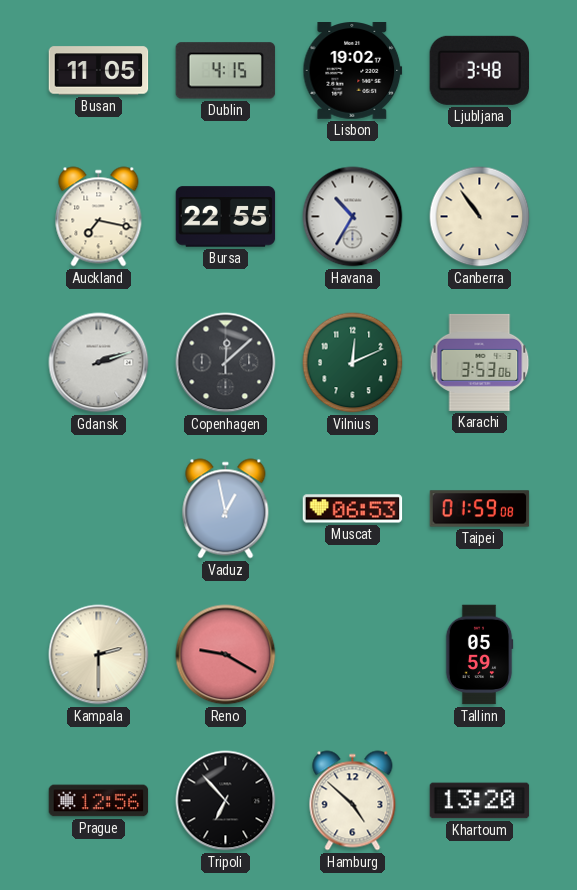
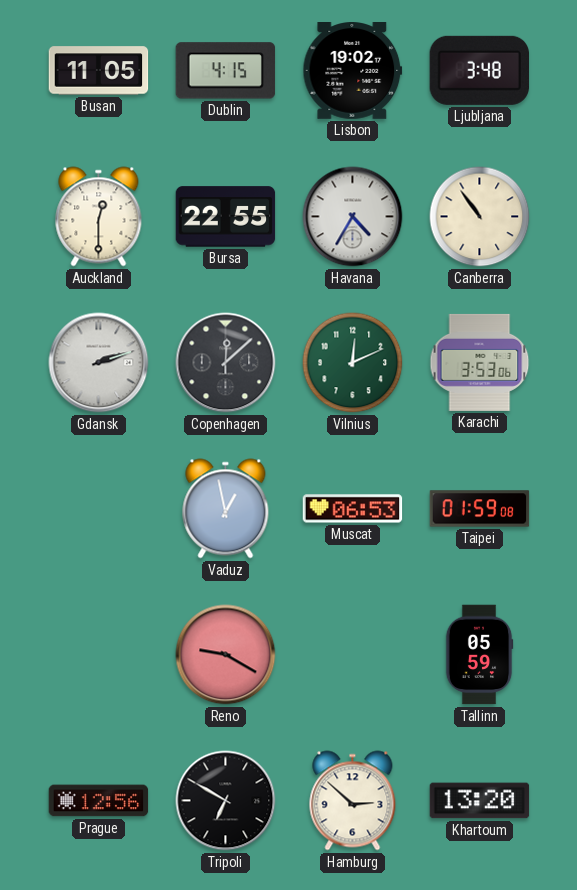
Auckland: 7:17 -> 12:30
Havana: 10:35 -> 4:35
Kampala: 2:30 -> none
Tripoli: 6:53 -> 6:50
Hamburg: 4:52 -> 2:52
